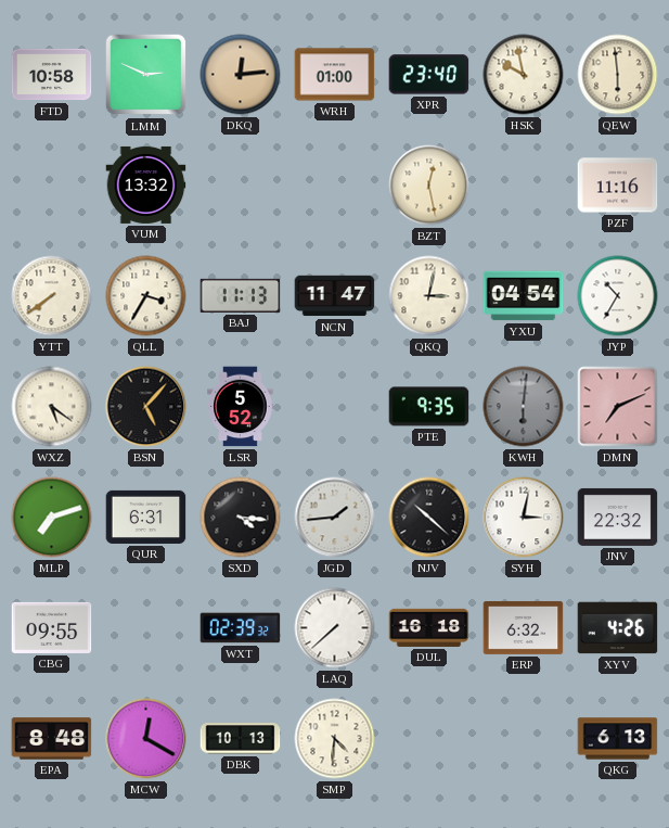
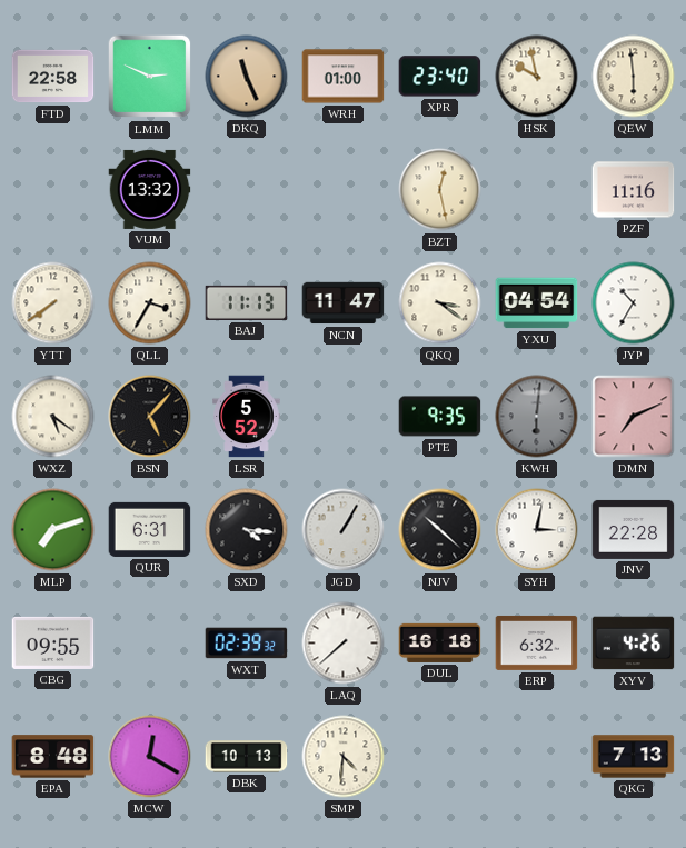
FTD: 10:58 -> 22:58
DKQ: 12:14 -> 11:26
QKQ: 3:02 -> 3:21
JGD: 1:44 -> 1:05
JNV: 22:32 -> 22:28
QKG: 6:13 -> 7:13
